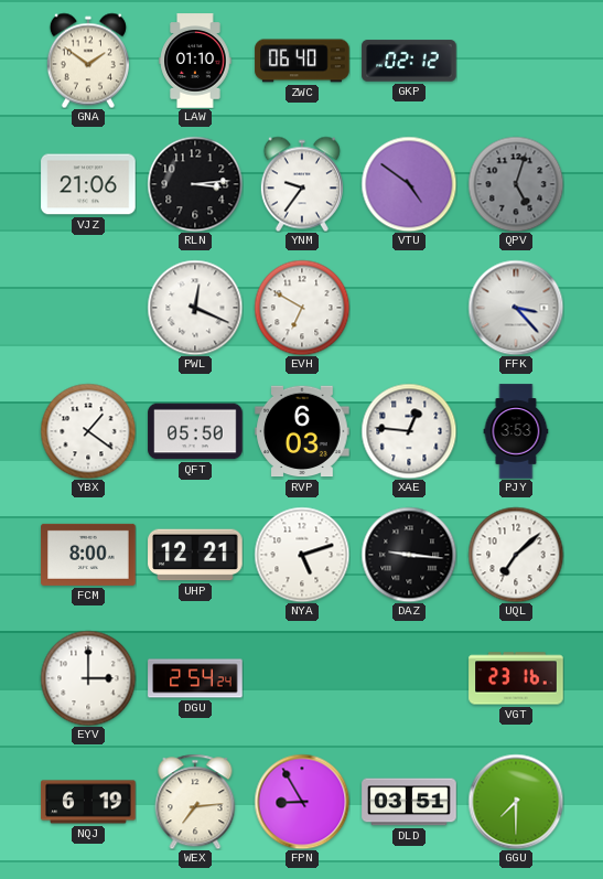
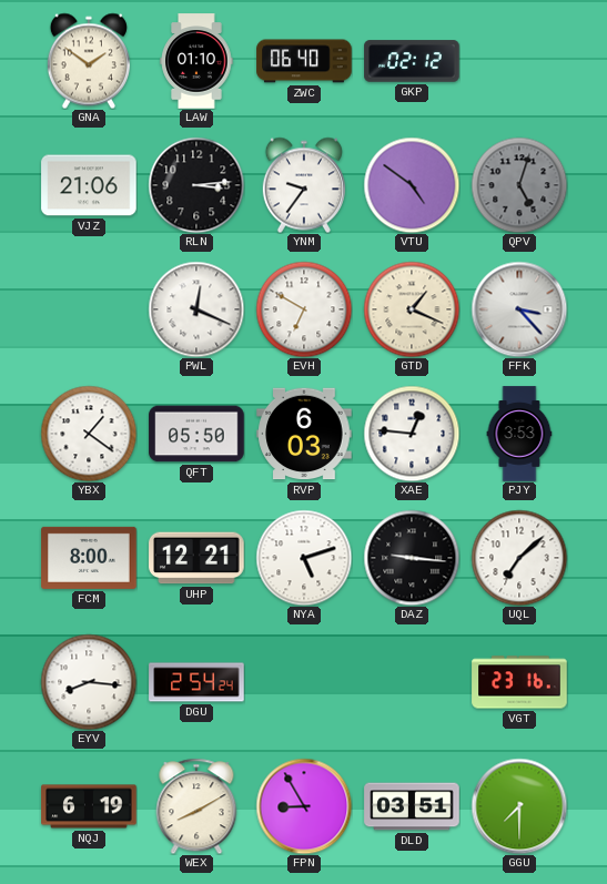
GTD: none -> 1:19
EYV: 3:00 -> 8:16
WEX: 7:14 -> 8:10
